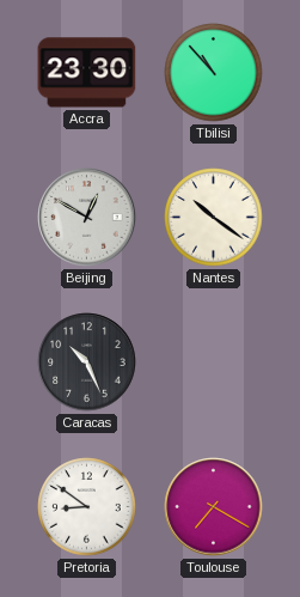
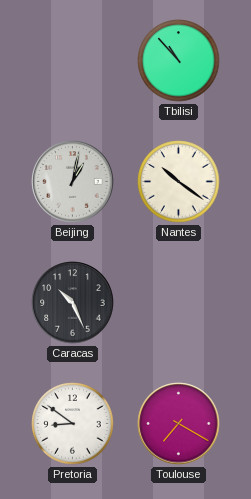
Accra: 23:30 -> none
Beijing: 12:50 -> 1:02
